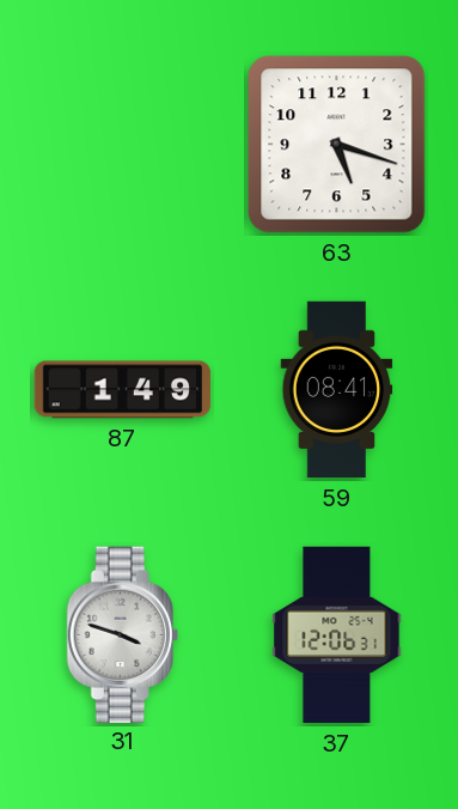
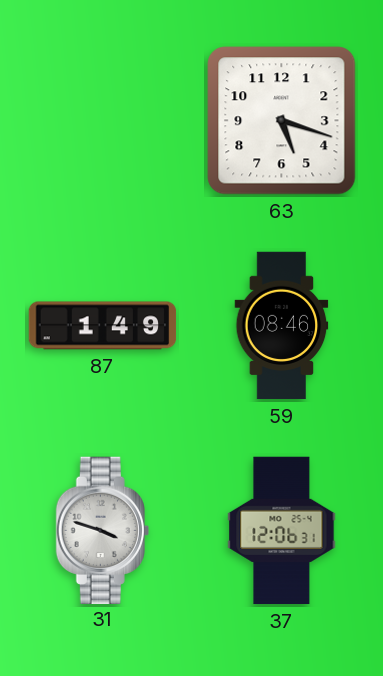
59: 08:41 -> 08:46
